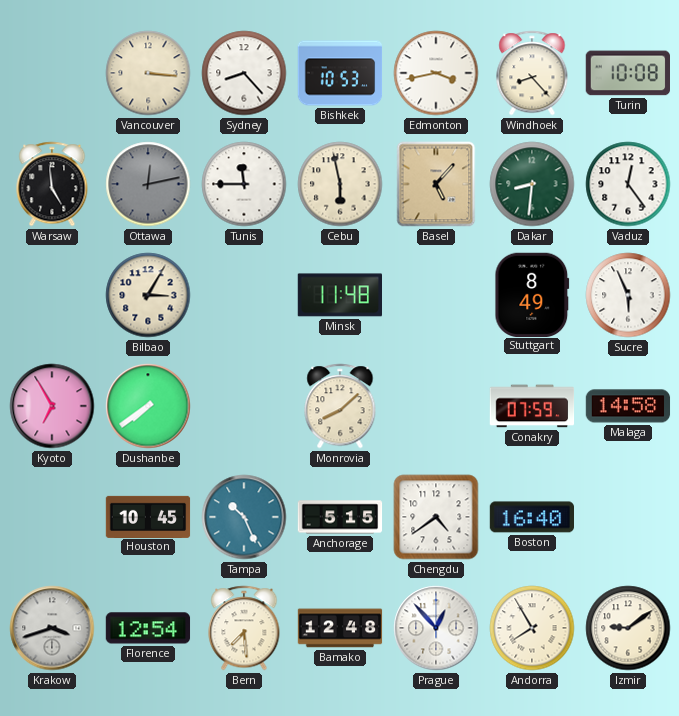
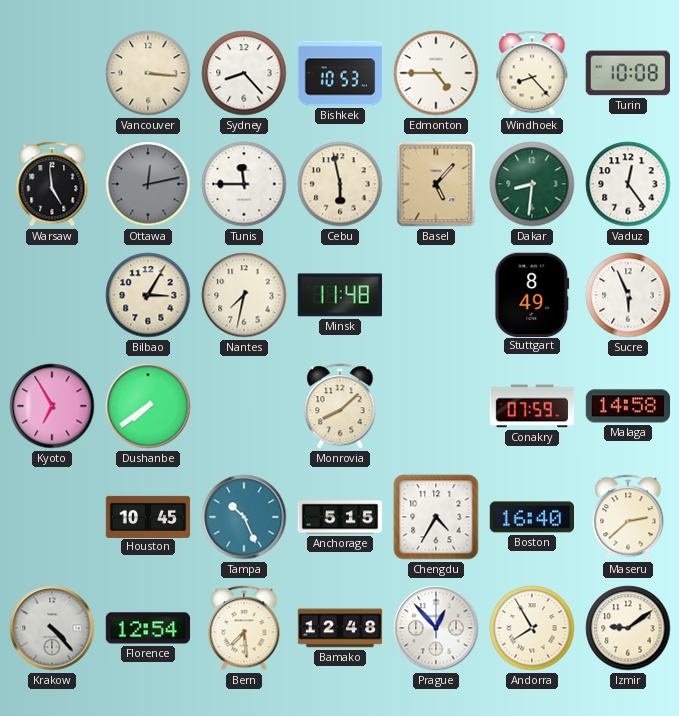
Edmonton: 3:43 -> 4:45
Nantes: none -> 7:32
Chengdu: 4:39 -> 4:35
Maseru: none -> 2:38
Krakow: 3:42 -> 4:23
